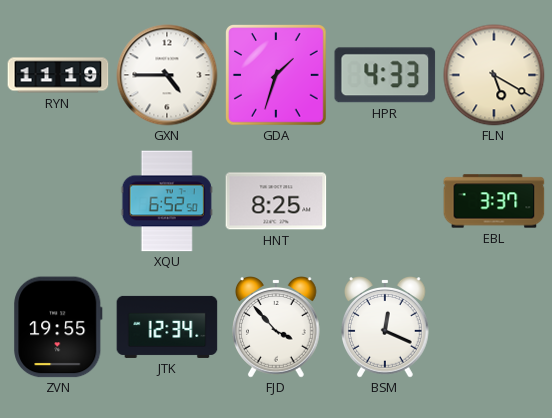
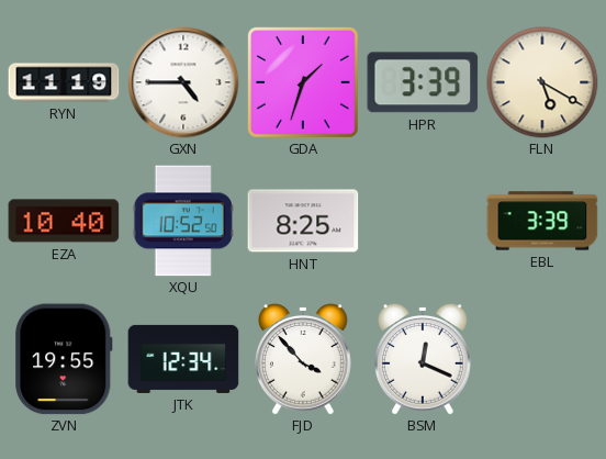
HPR: 4:33 -> 3:39
EZA: none -> 10:40
XQU: 6:52 -> 10:52
EBL: 3:37 -> 3:39
